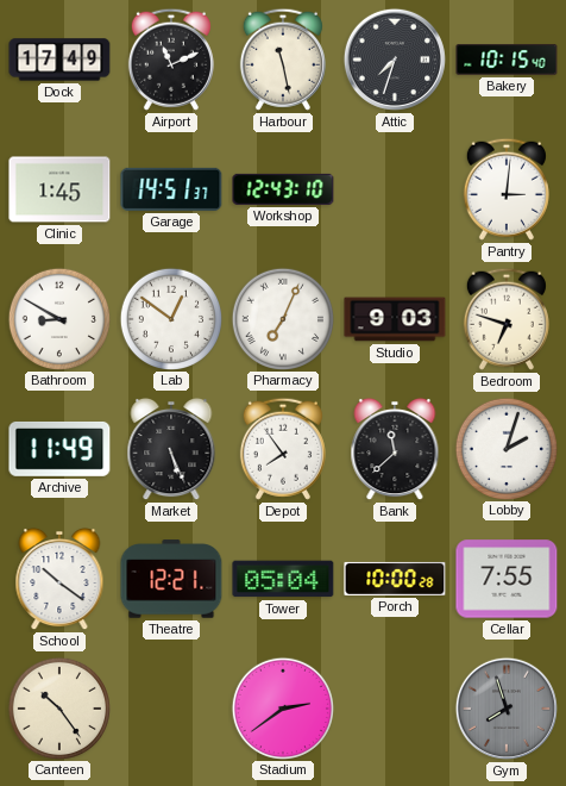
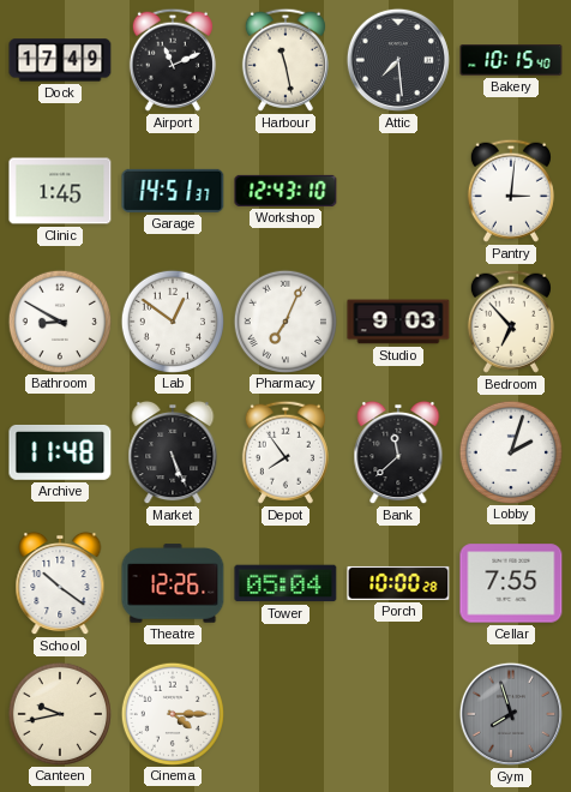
Attic: 7:33 -> 7:29
Bedroom: 6:48 -> 6:53
Archive: 11:49 -> 11:48
Theatre: 12:21 -> 12:26
Canteen: 10:24 -> 9:43
Cinema: none -> 4:15
Stadium: 2:39 -> none
